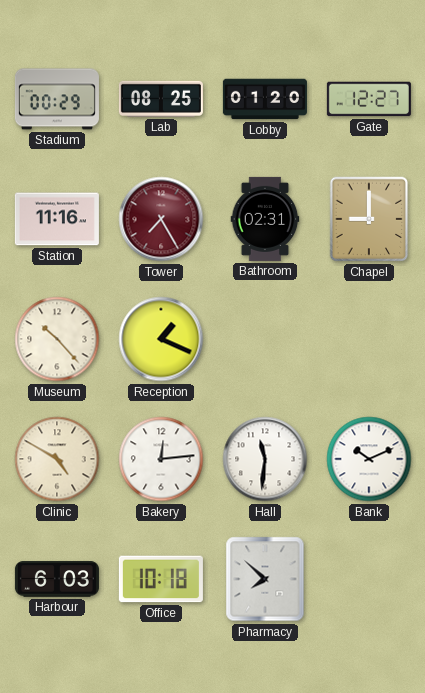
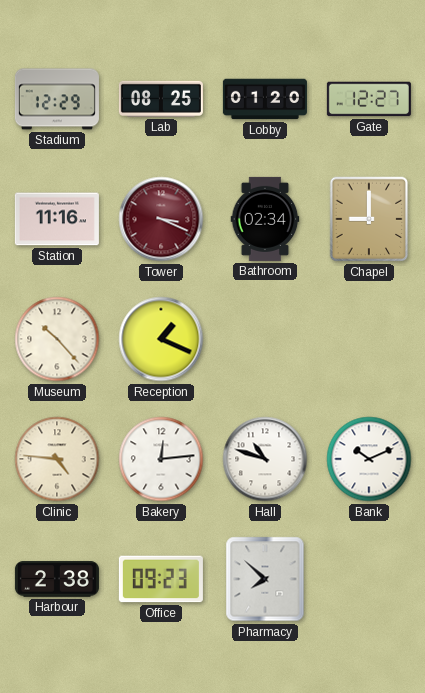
Stadium: 00:29 -> 12:29
Tower: 7:25 -> 3:19
Bathroom: 02:31 -> 02:34
Clinic: 4:50 -> 4:46
Hall: 11:31 -> 10:48
Harbour: 6:03 -> 2:38
Office: 10:18 -> 09:23
